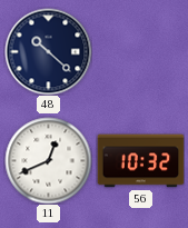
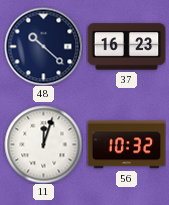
37: none -> 16:23
11: 12:41 -> 12:03
